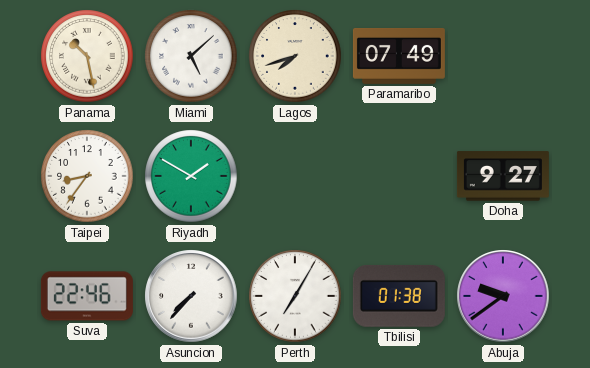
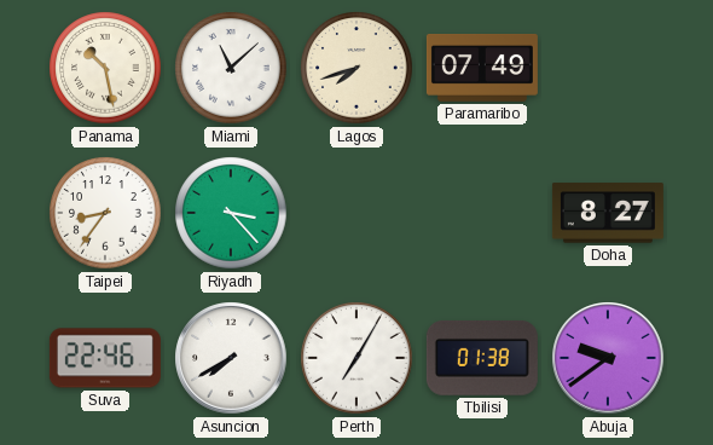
Miami: 5:08 -> 11:08
Riyadh: 1:50 -> 3:23
Doha: 9:27 -> 8:27
Asuncion: 7:37 -> 7:40
